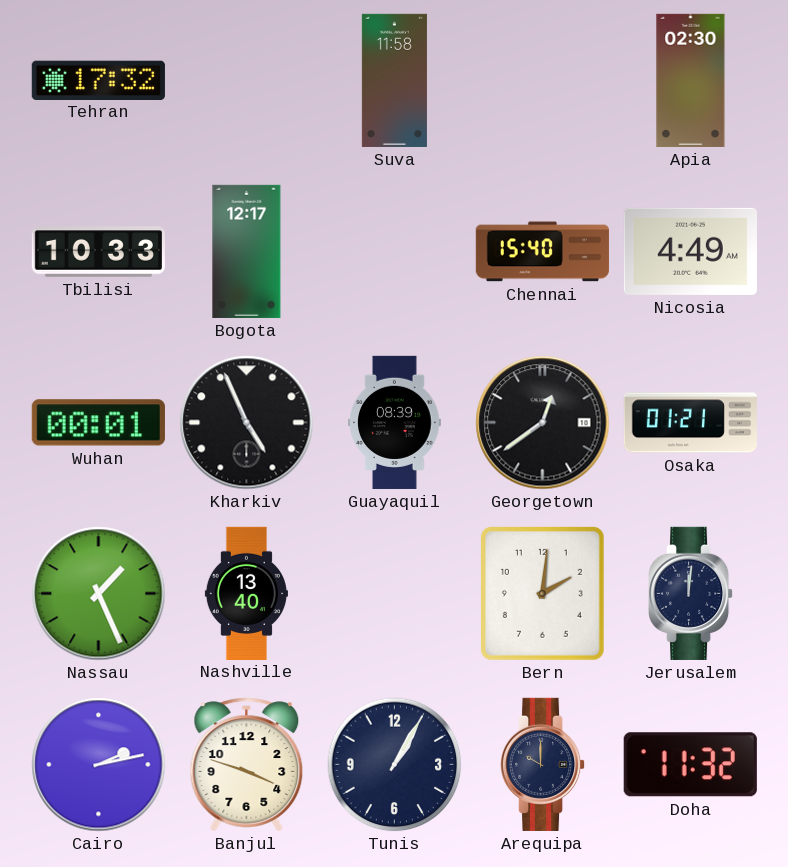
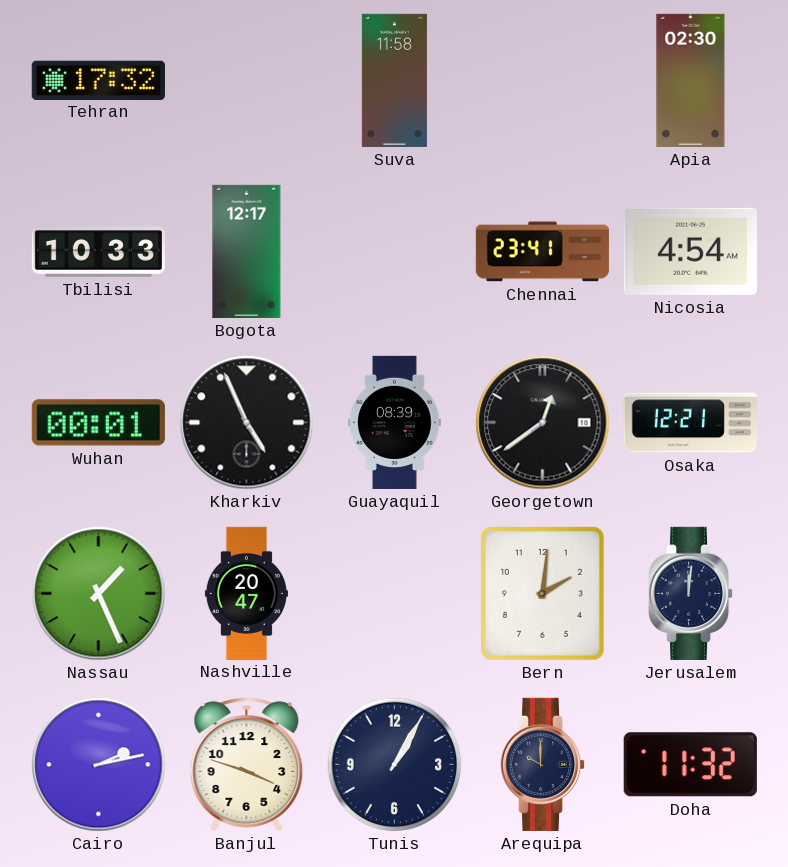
Chennai: 15:40 -> 23:41
Nicosia: 4:49 -> 4:54
Osaka: 01:21 -> 12:21
Nashville: 13:40 -> 20:47
